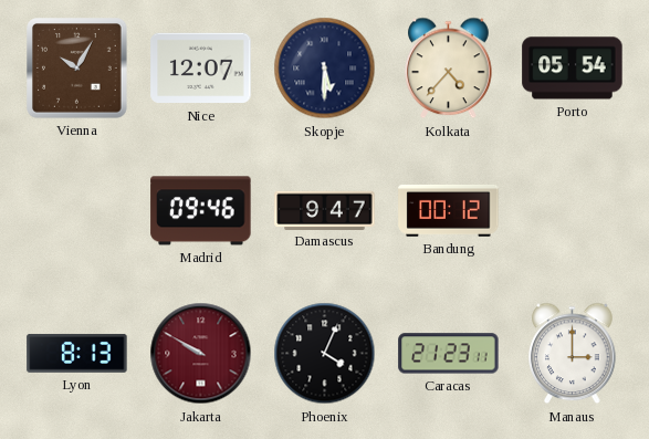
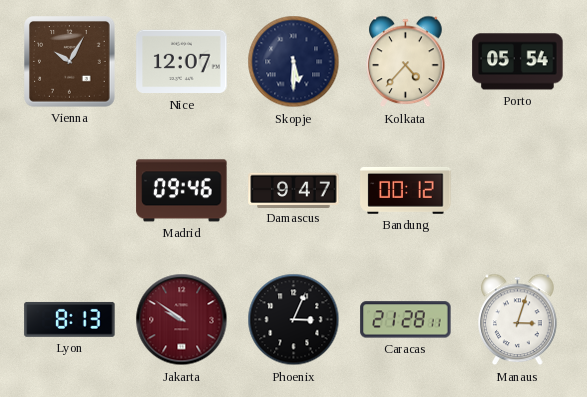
Jakarta: 9:50 -> 9:51
Phoenix: 4:04 -> 3:04
Caracas: 21:23 -> 21:28
Manaus: 3:00 -> 3:03
